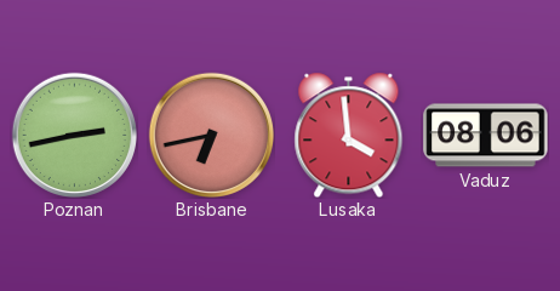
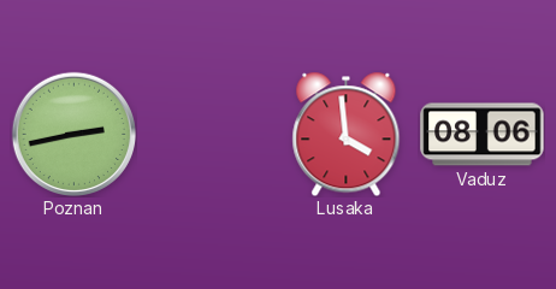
Brisbane: 6:43 -> none
